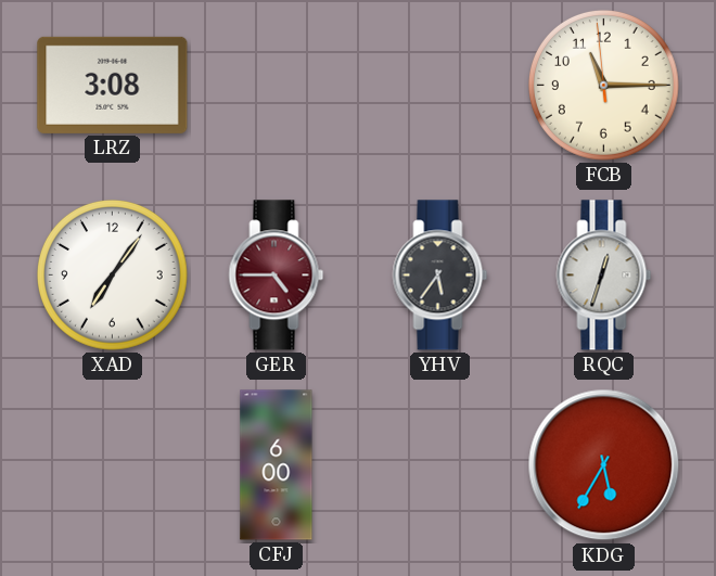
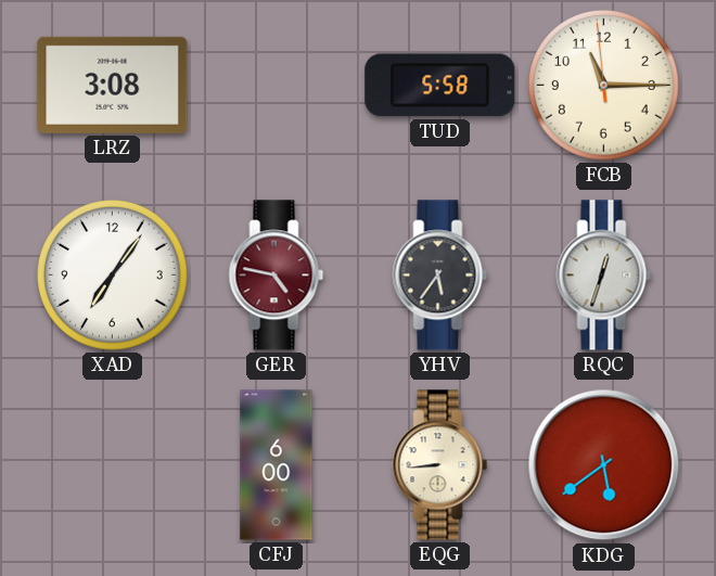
TUD: none -> 5:58
GER: 4:45 -> 4:47
EQG: none -> 8:44
KDG: 5:35 -> 5:39
